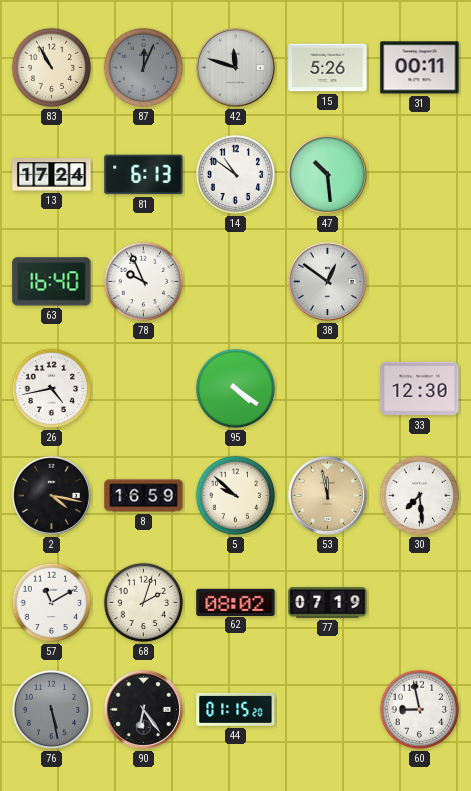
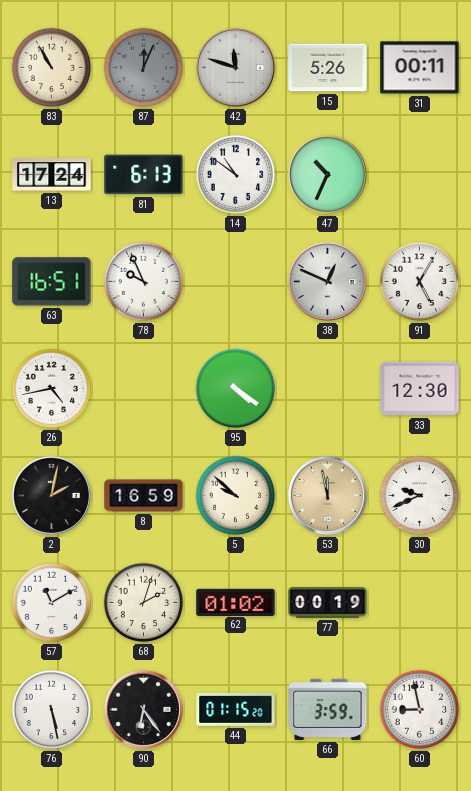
47: 10:29 -> 10:34
63: 16:40 -> 16:51
38: 12:51 -> 12:49
91: none -> 5:05
2: 4:17 -> 2:02
30: 7:29 -> 9:41
62: 08:02 -> 01:02
77: 07:19 -> 00:19
76 dial: grey -> white
66: none -> 3:59
